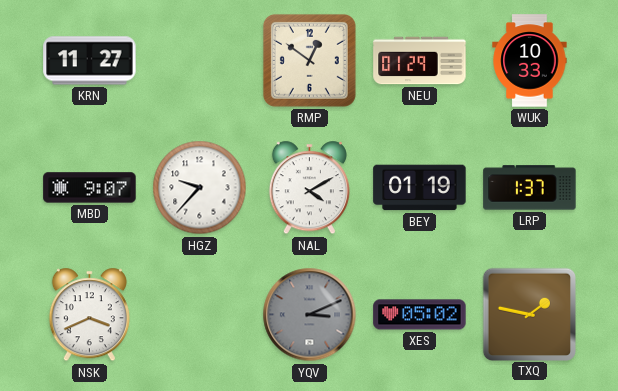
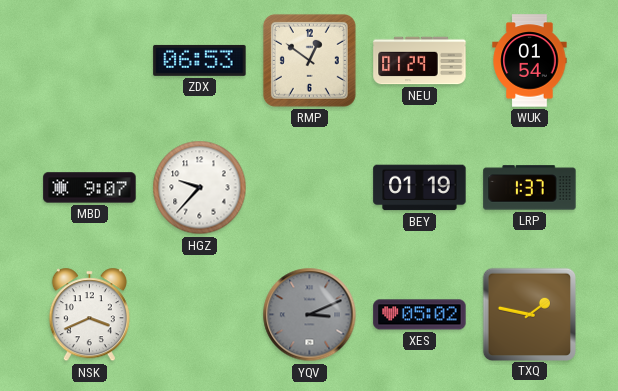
KRN: 11:27 -> none
ZDX: none -> 06:53
WUK: 10:33 -> 01:54
NAL: 4:10 -> none
